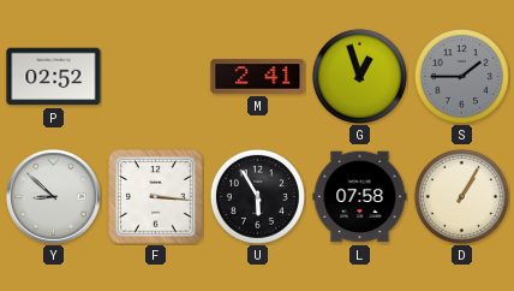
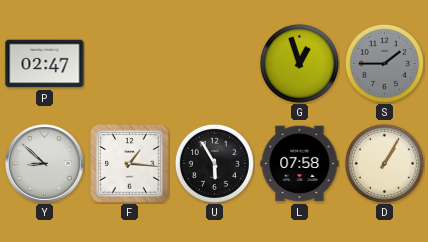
P: 02:52 -> 02:47
M: 2:41 -> none
F: 3:16 -> 1:16
